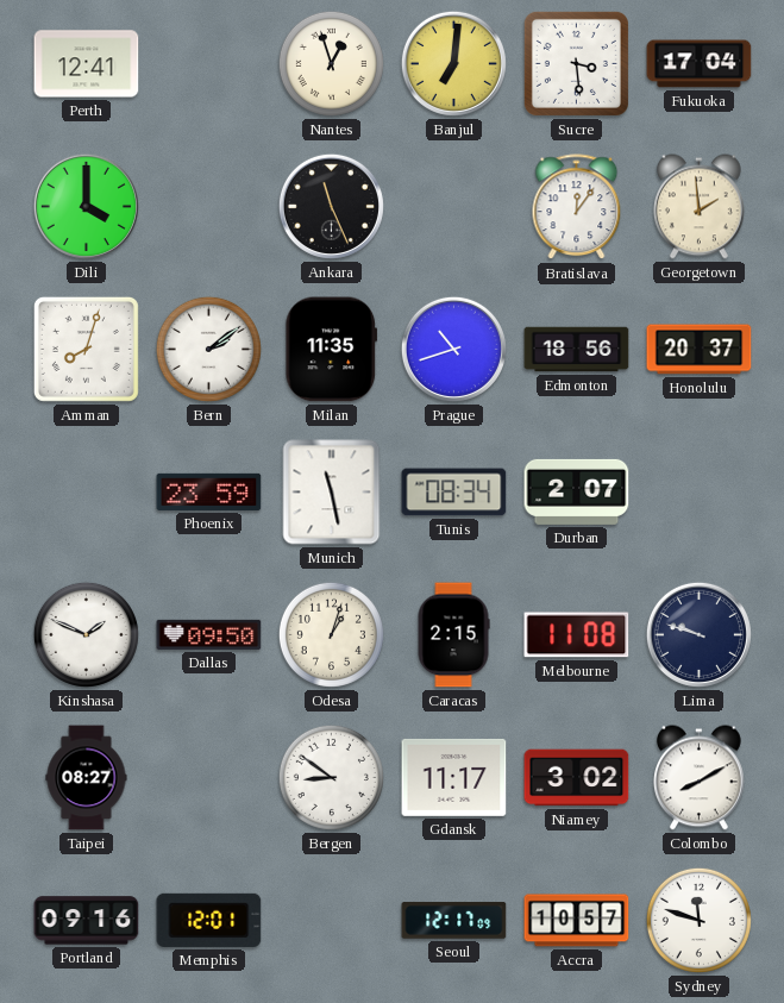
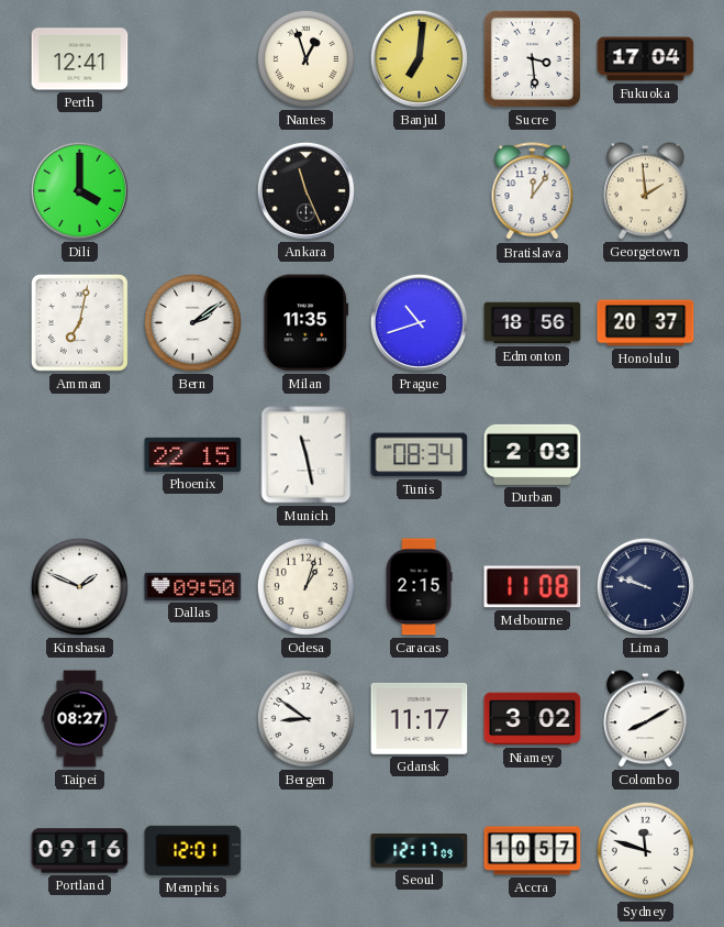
Amman: 8:03 -> 7:02
Phoenix: 23:59 -> 22:15
Durban: 2:07 -> 2:03
